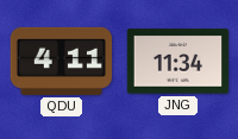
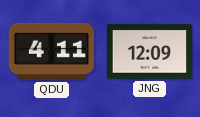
JNG: 11:34 -> 12:09
